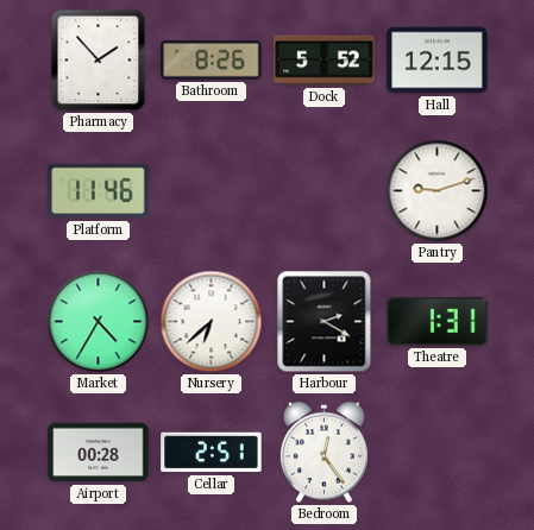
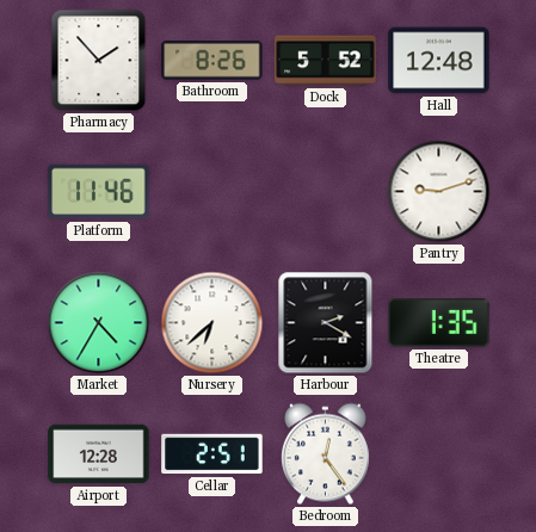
Hall: 12:15 -> 12:48
Theatre: 1:31 -> 1:35
Airport: 00:28 -> 12:28
